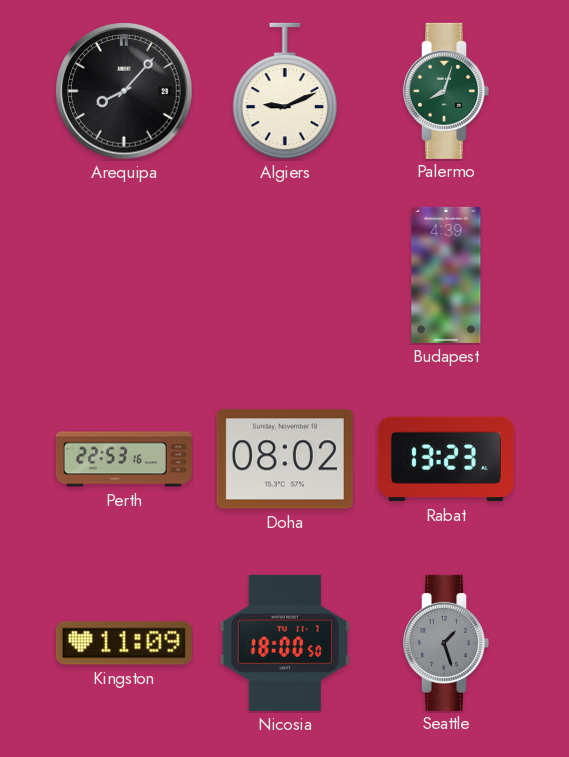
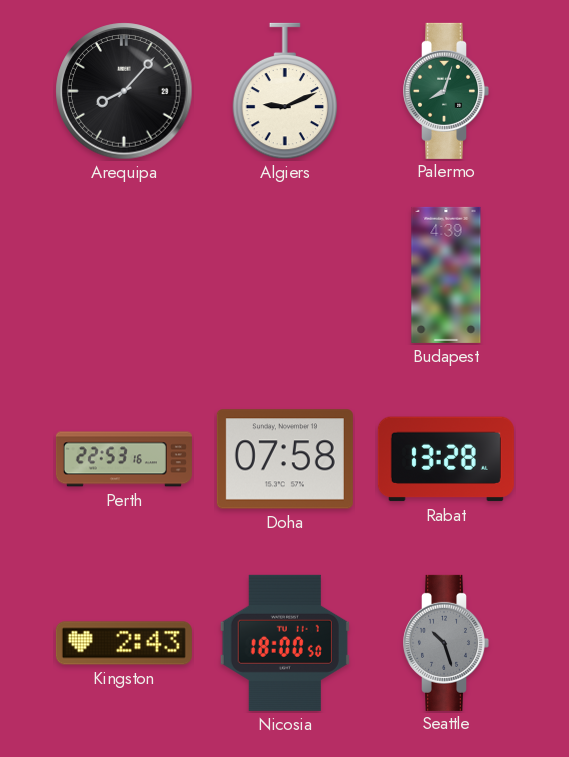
Doha: 08:02 -> 07:58
Rabat: 13:23 -> 13:28
Kingston: 11:09 -> 2:43
Seattle: 1:27 -> 10:27
